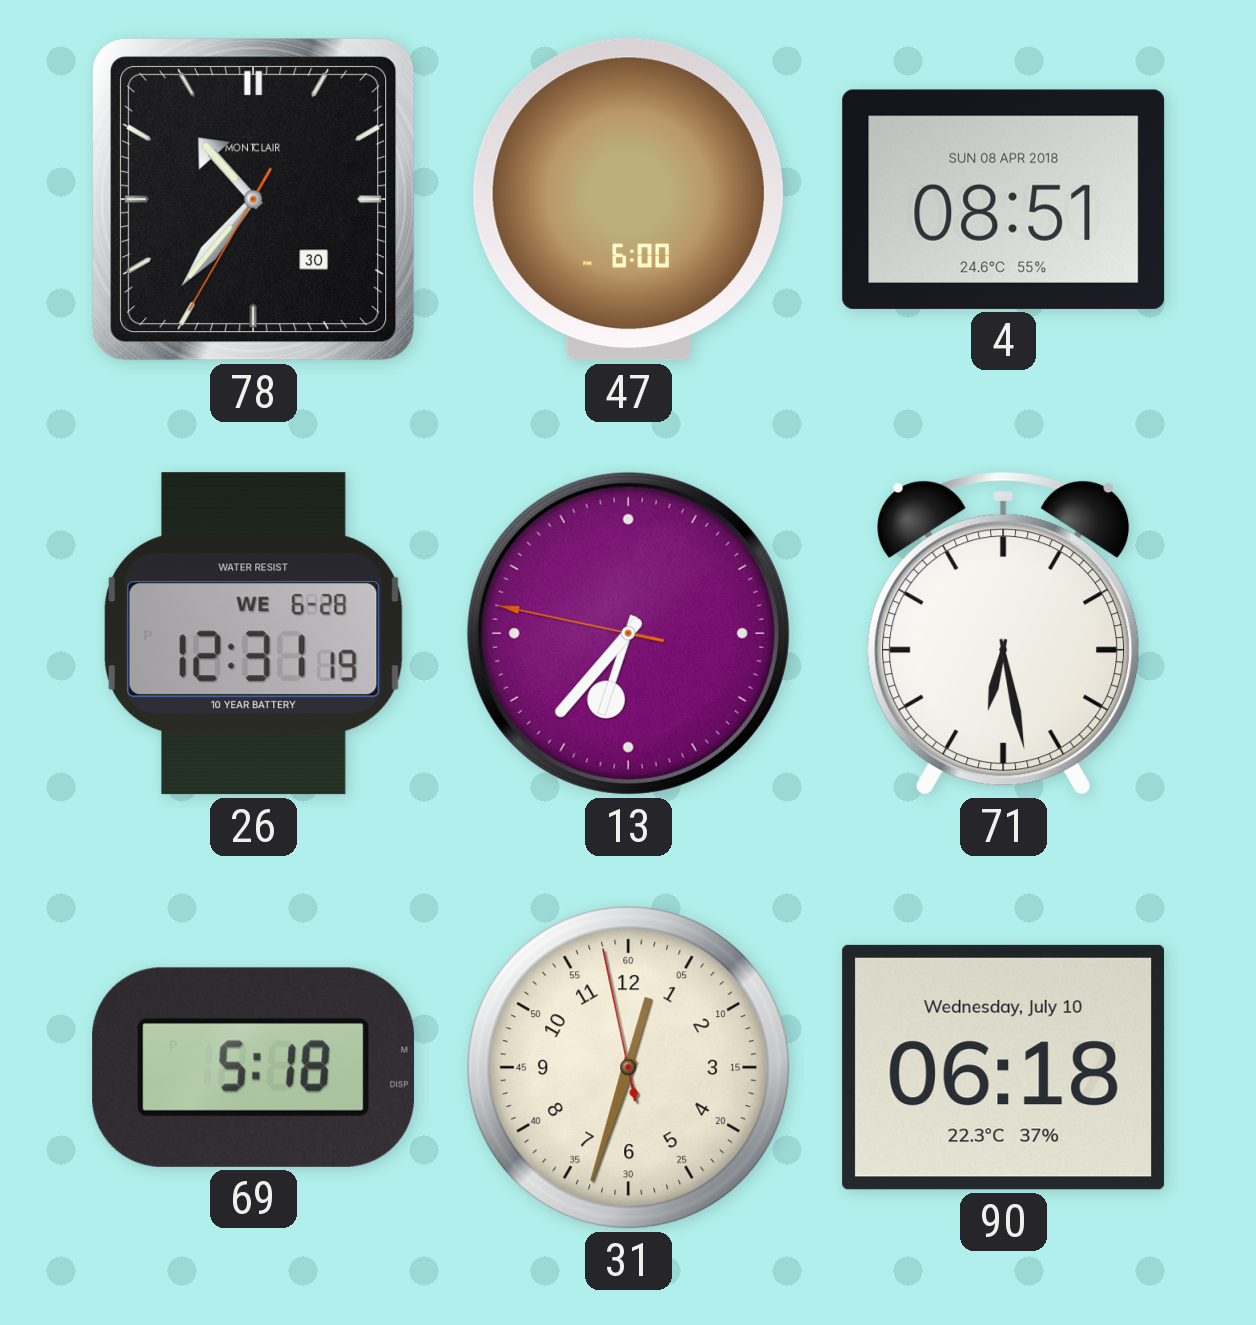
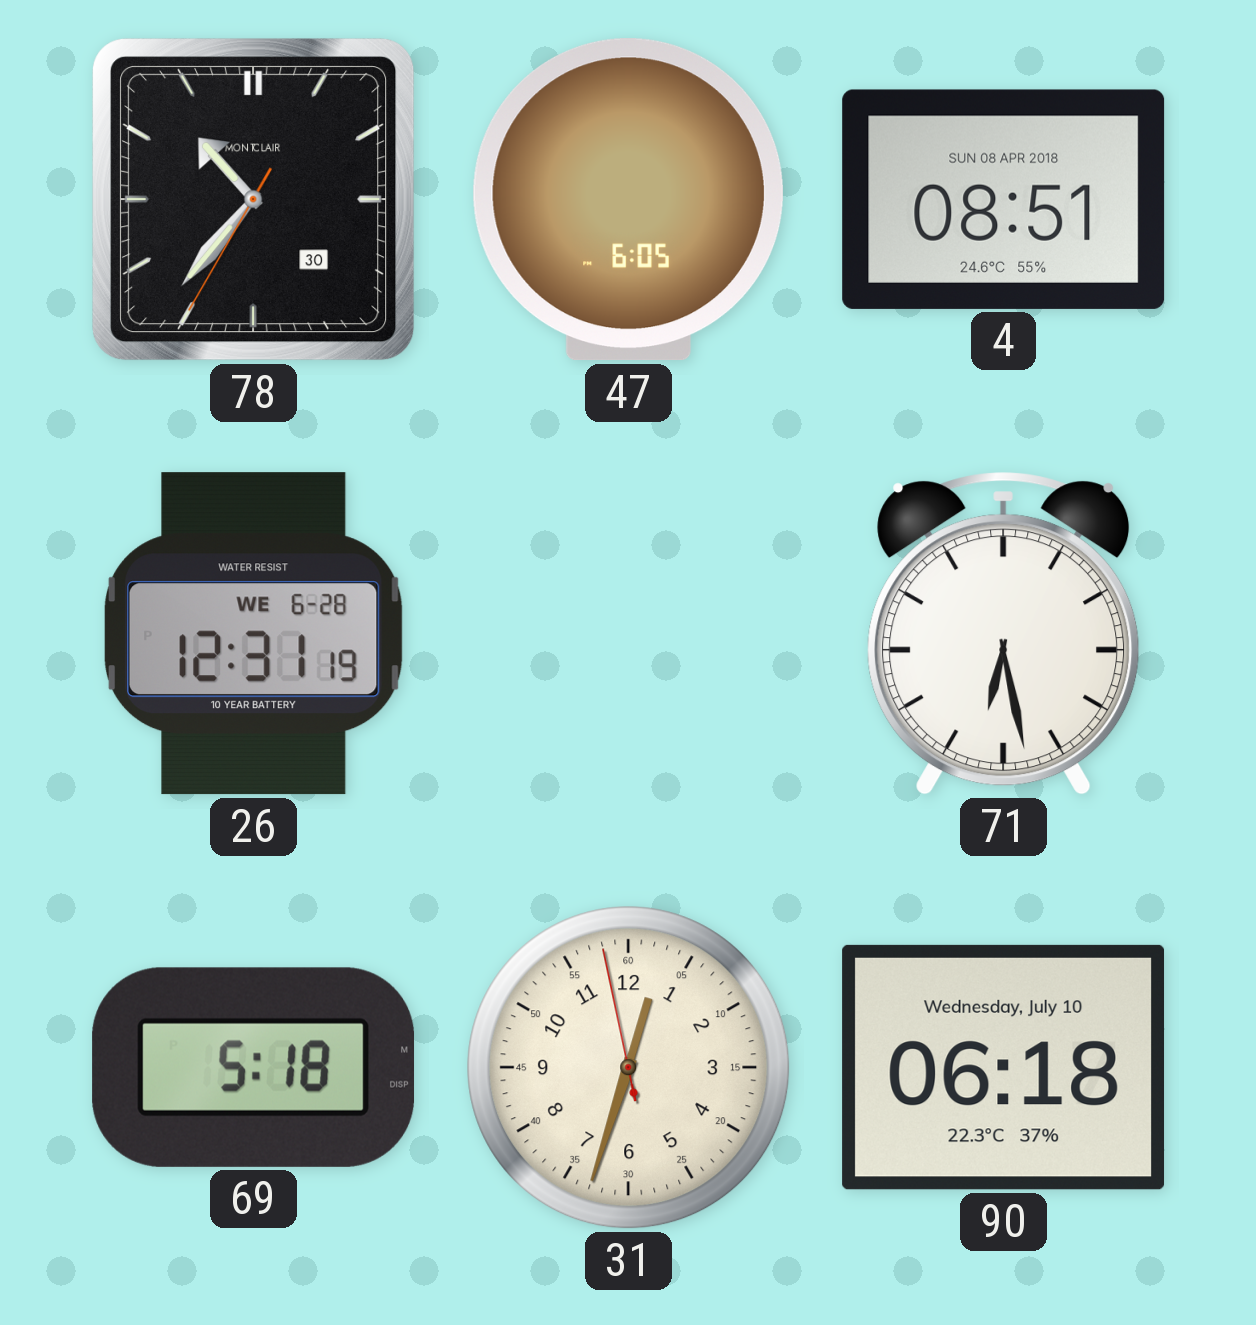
47: 6:00 -> 6:05
13: 6:36 -> none
